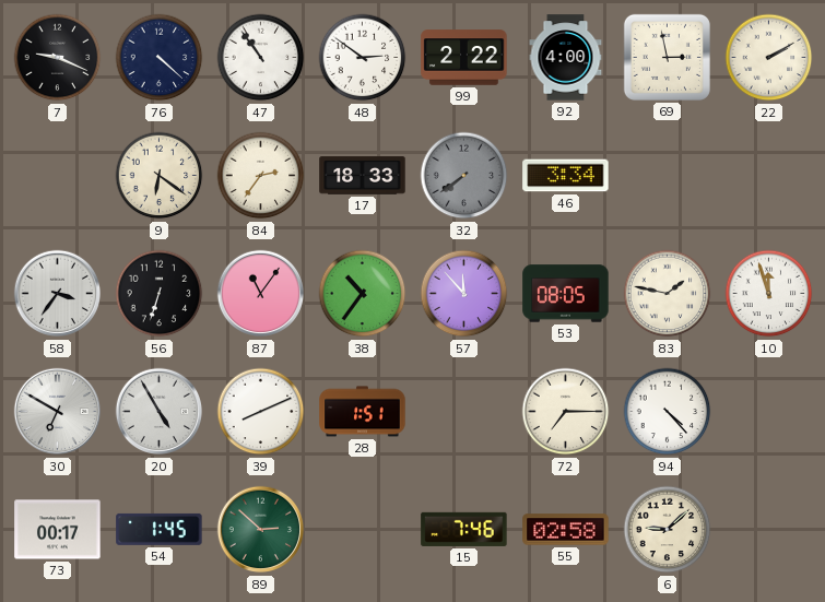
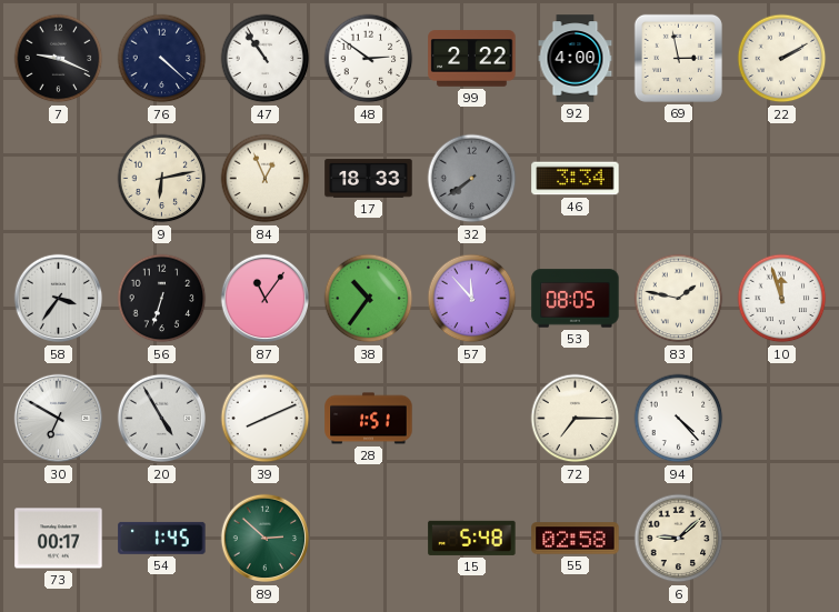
9: 6:21 -> 6:13
84: 2:36 -> 12:56
15: 7:46 -> 5:48
